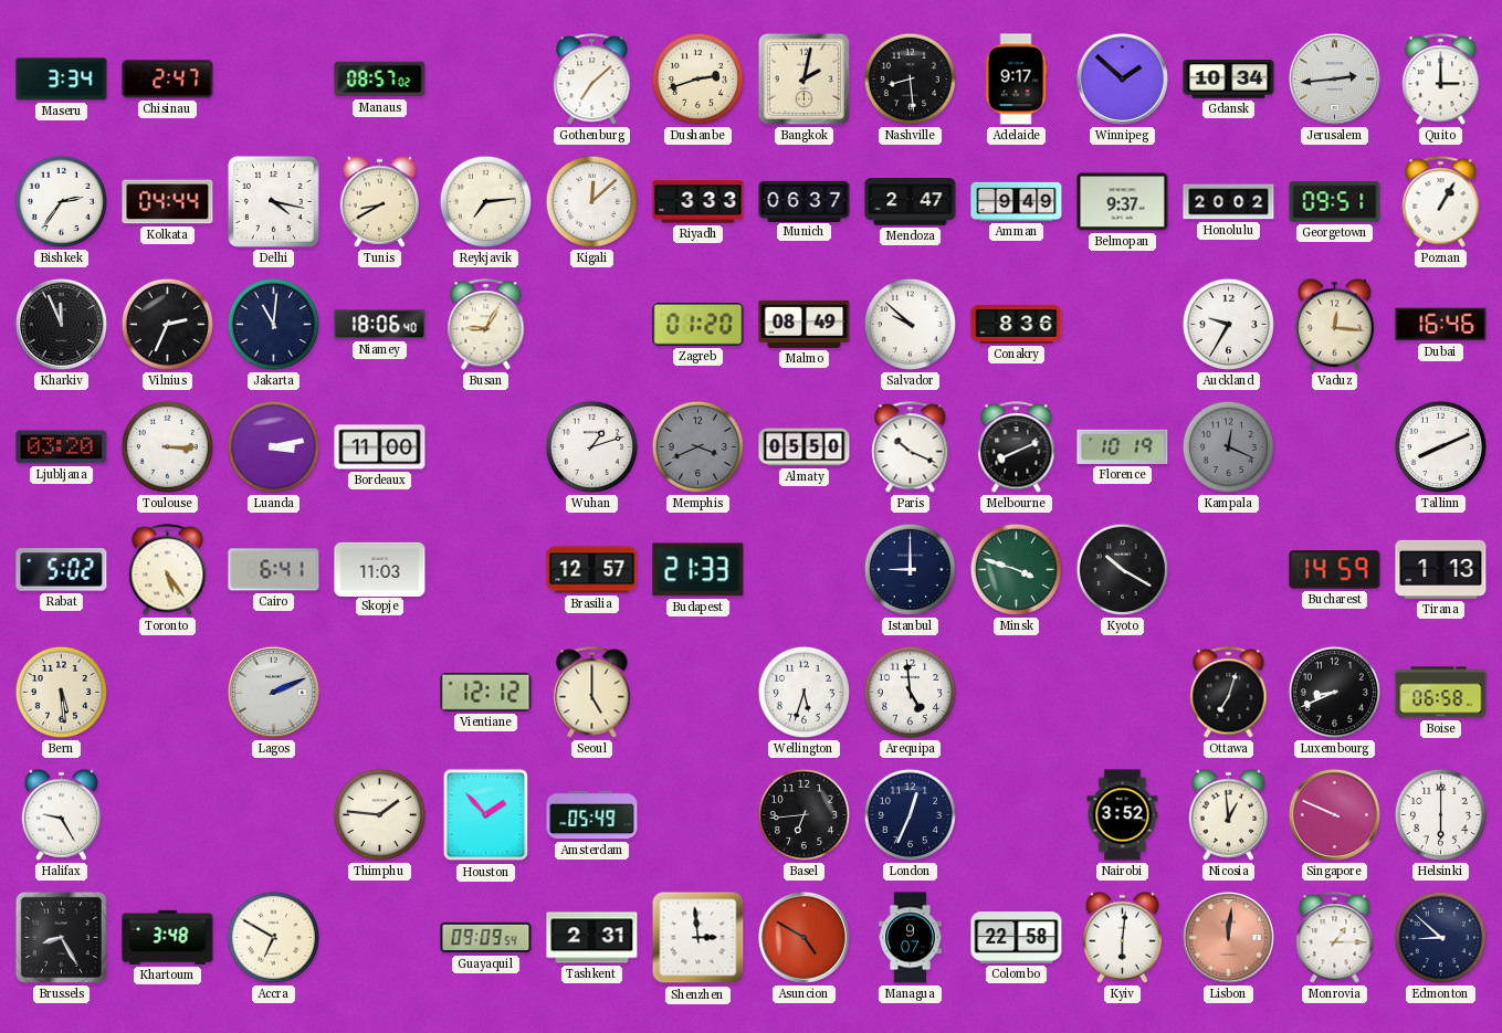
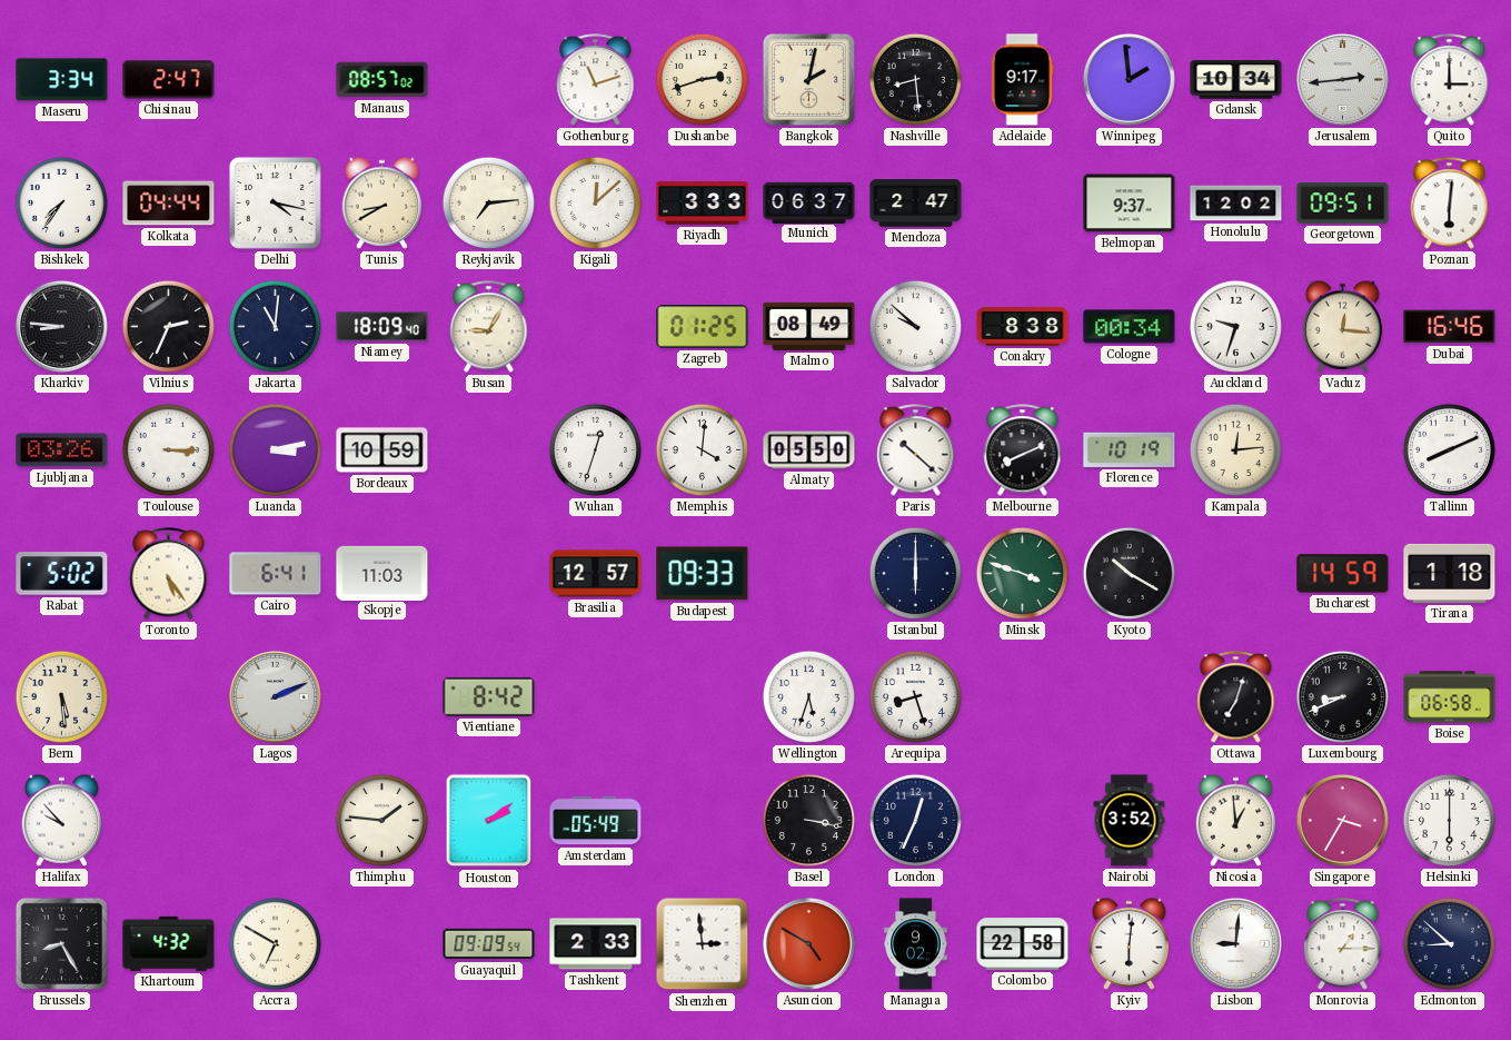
Gothenburg: 7:08 -> 11:12
Winnipeg: 1:52 -> 1:59
Bishkek: 2:36 -> 7:36
Amman: 9:49 -> none
Honolulu: 20:02 -> 12:02
Poznan: 1:05 -> 6:01
Kharkiv: 11:56 -> 8:46
Niamey: 18:06 -> 18:09
Zagreb: 01:20 -> 01:25
Conakry: 8:36 -> 8:38
Cologne: none -> 00:34
Auckland: 9:35 -> 9:33
Ljubljana: 03:20 -> 03:26
Bordeaux: 11:00 -> 10:59
Wuhan: 1:12 -> 12:33
Memphis: 3:41 -> 4:01
Memphis dial: grey -> white
Paris: 10:19 -> 10:22
Kampala: 12:19 -> 12:14
Kampala dial: grey -> cream
Budapest: 21:33 -> 09:33
Istanbul: 9:00 -> 6:00
Tirana: 1:13 -> 1:18
Vientiane: 12:12 -> 8:42
Seoul: 5:00 -> none
Arequipa: 4:59 -> 8:27
Halifax: 9:25 -> 9:53
Houston: 1:53 -> 2:09
Basel: 6:44 -> 3:17
Singapore: 9:49 -> 3:35
Khartoum: 3:48 -> 4:32
Tashkent: 2:31 -> 2:33
Managua: 9:07 -> 9:02
Lisbon: 12:01 -> 9:01
Lisbon dial: salmon -> white
